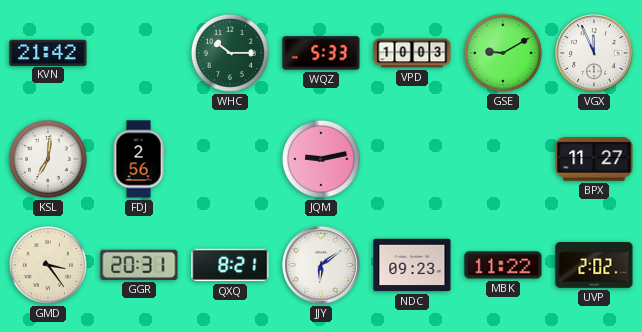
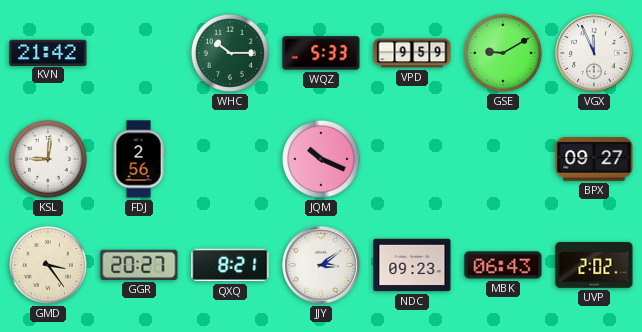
VPD: 10:03 -> 9:59
KSL: 7:01 -> 9:01
JQM: 9:13 -> 10:19
BPX: 11:27 -> 09:27
GGR: 20:31 -> 20:27
JJY: 6:09 -> 3:09
MBK: 11:22 -> 06:43
